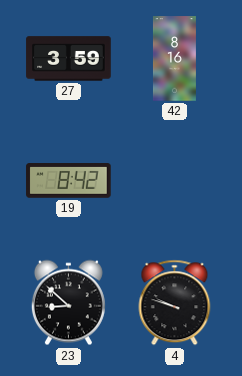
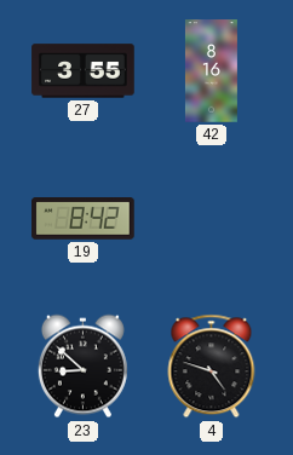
27: 3:59 -> 3:55
4: 9:48 -> 4:48
